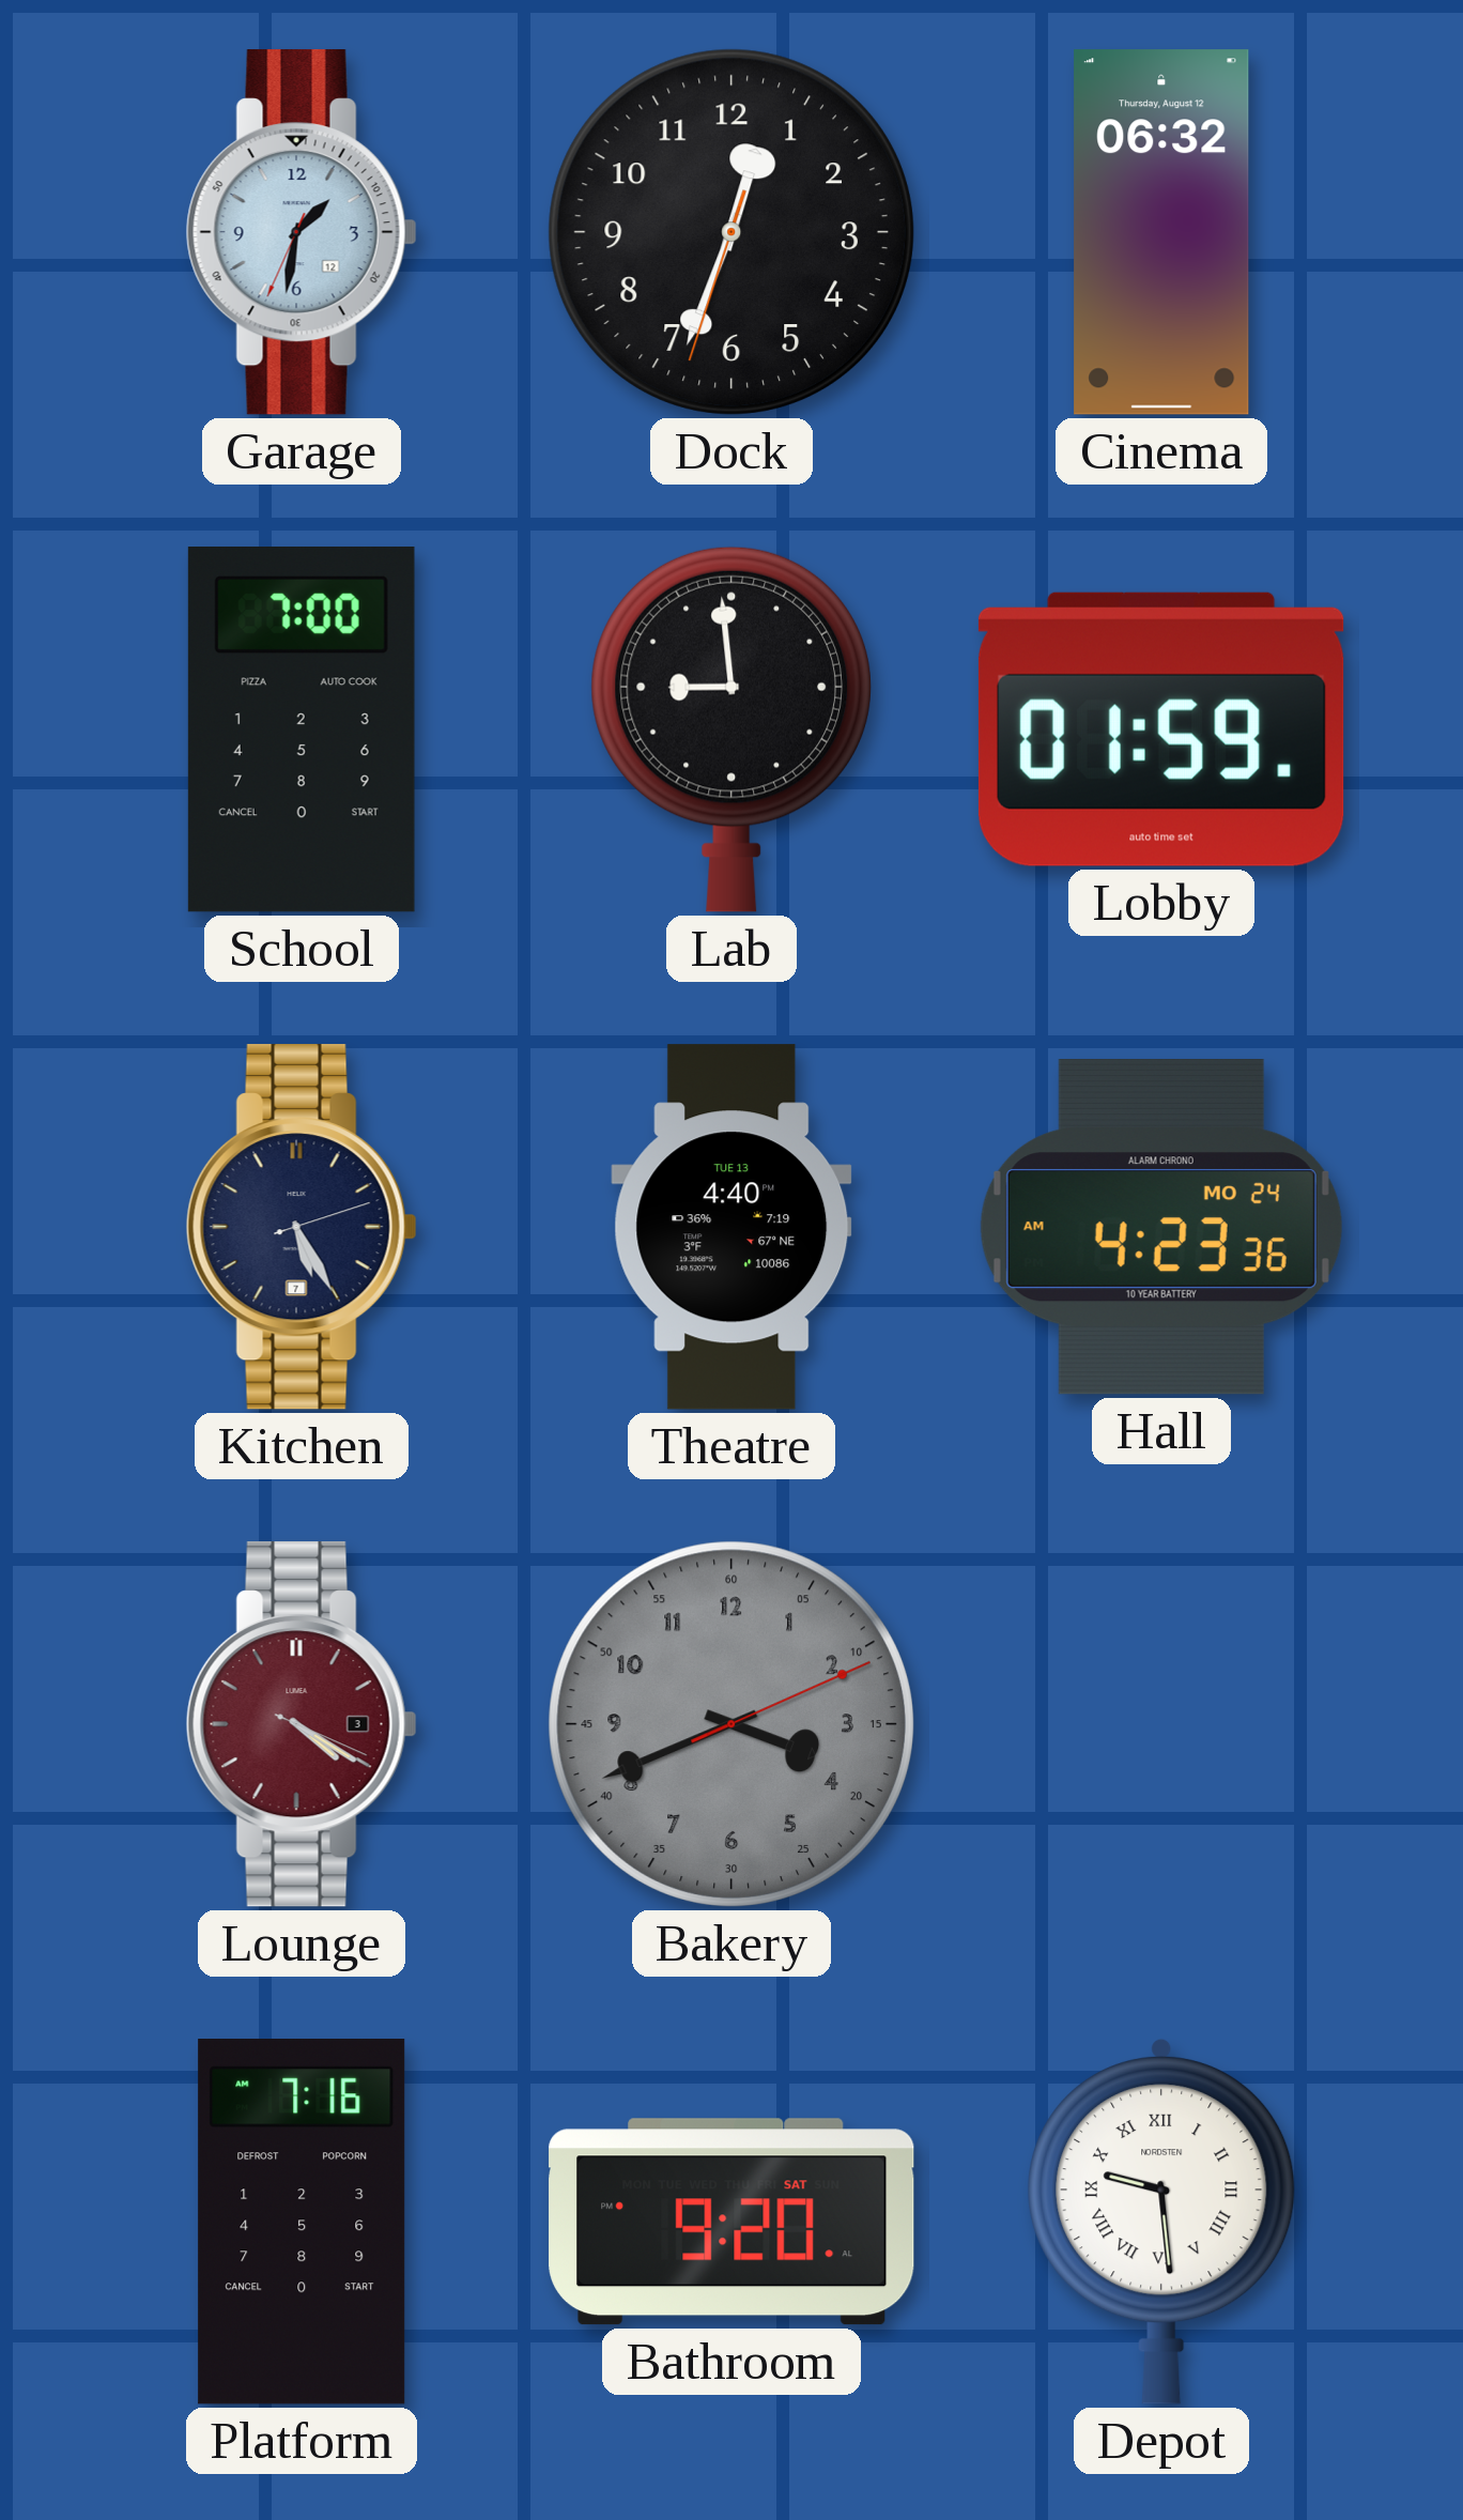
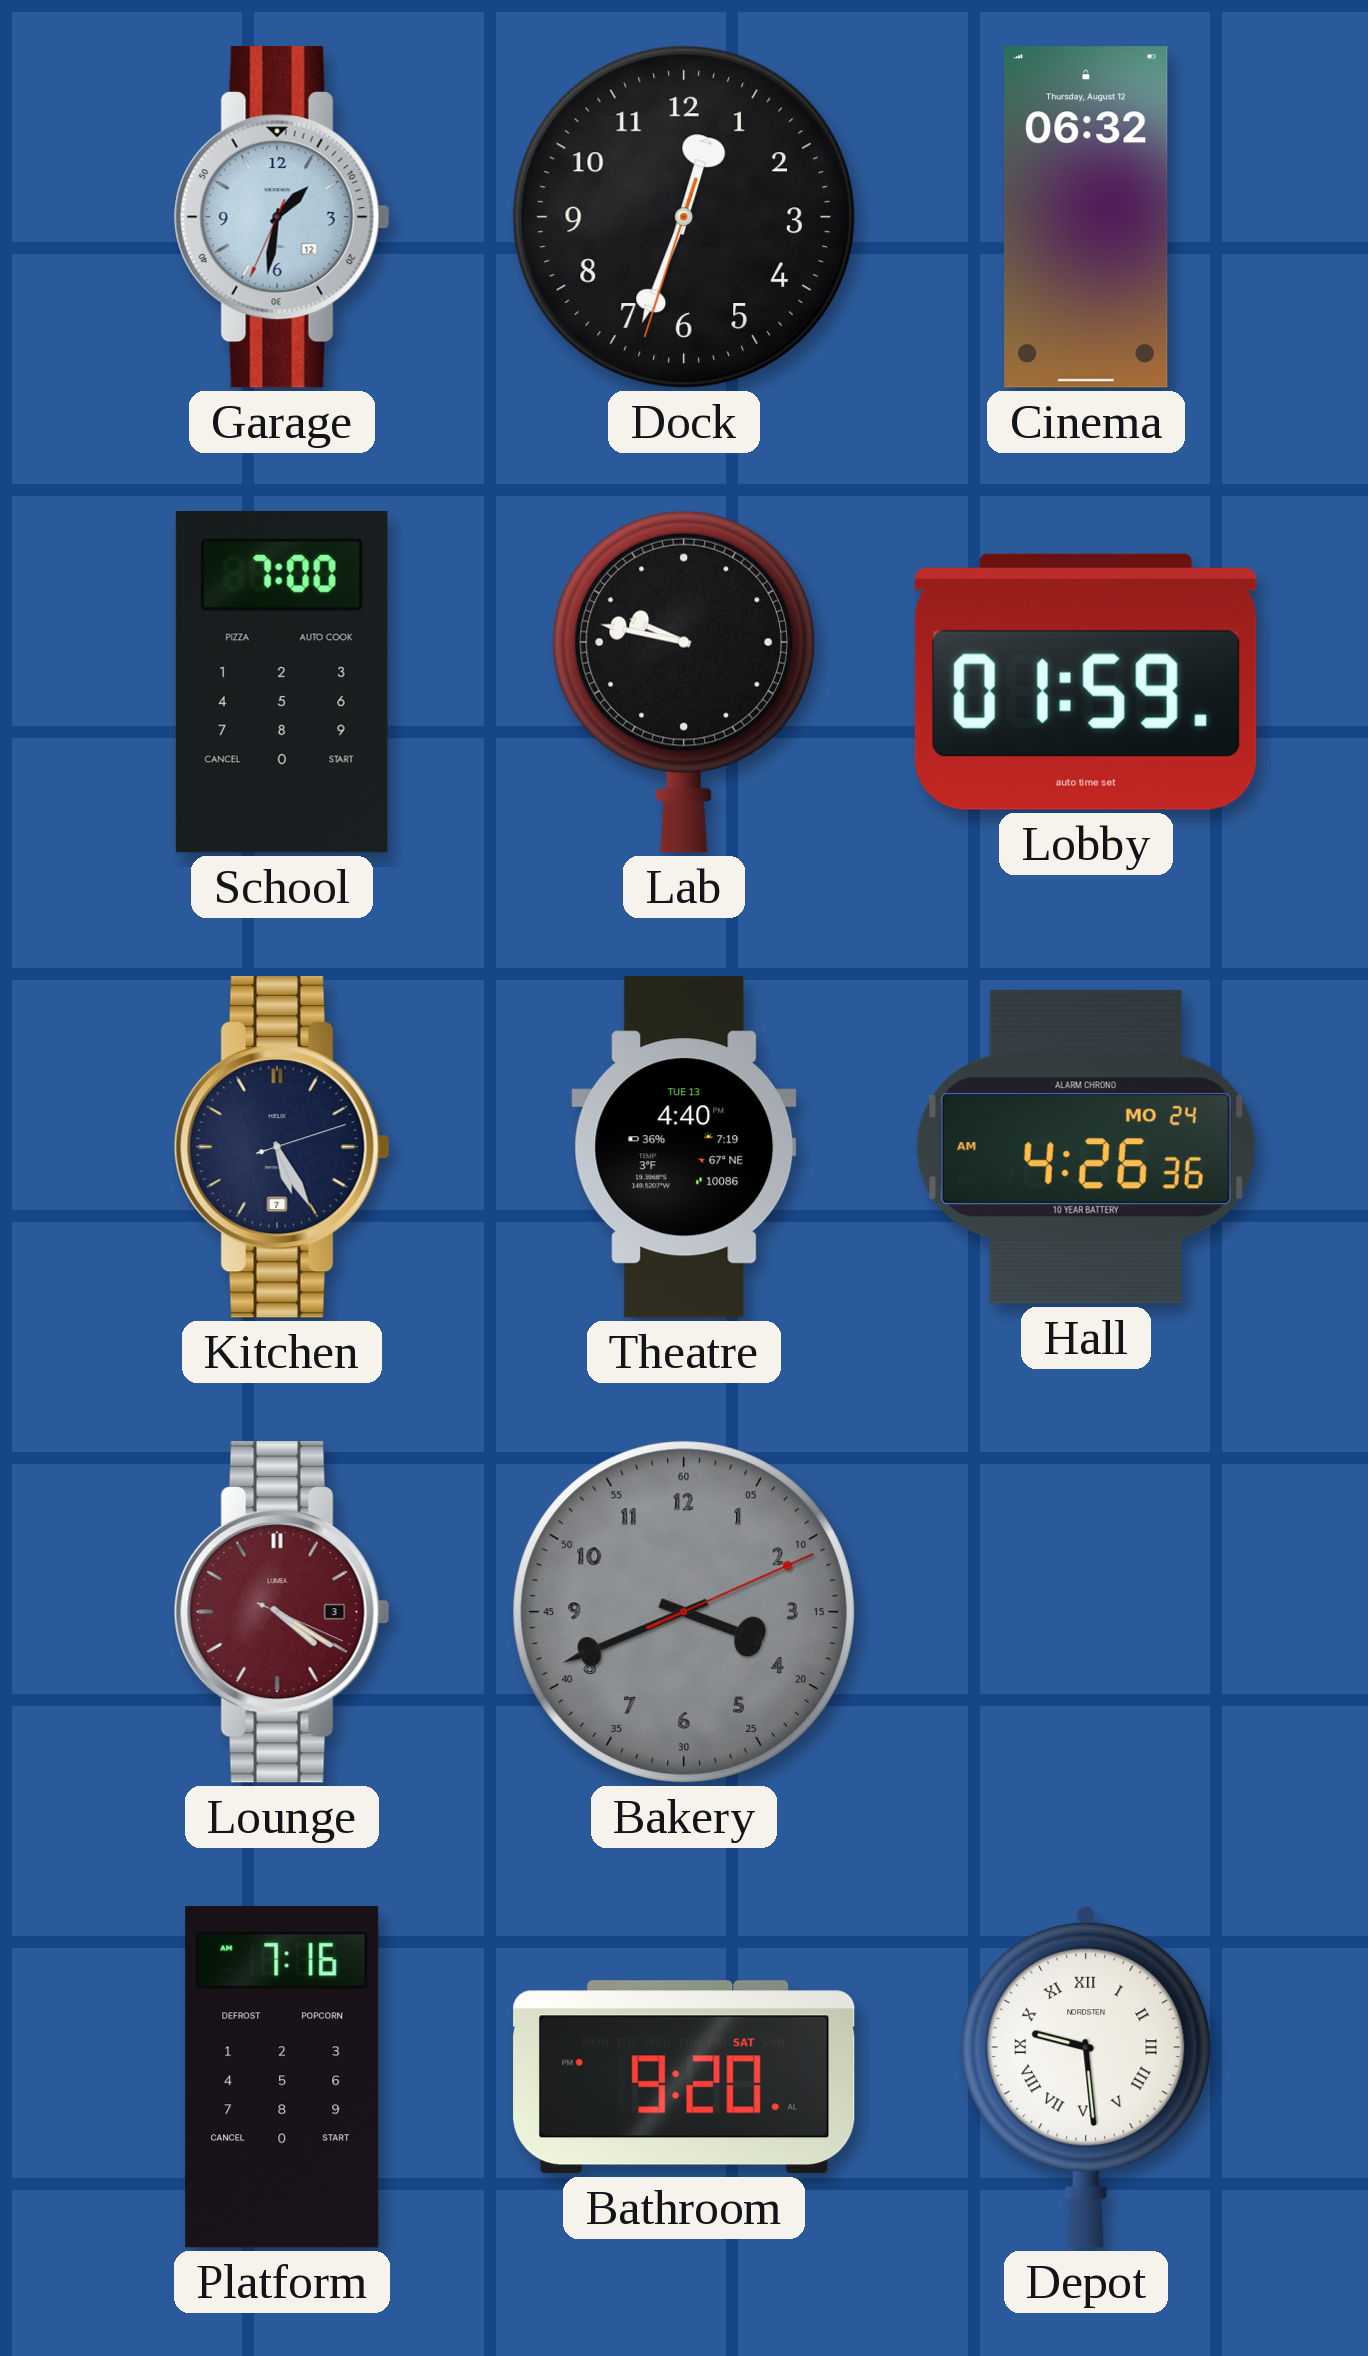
Lab: 8:59 -> 9:47
Hall: 4:23 -> 4:26
